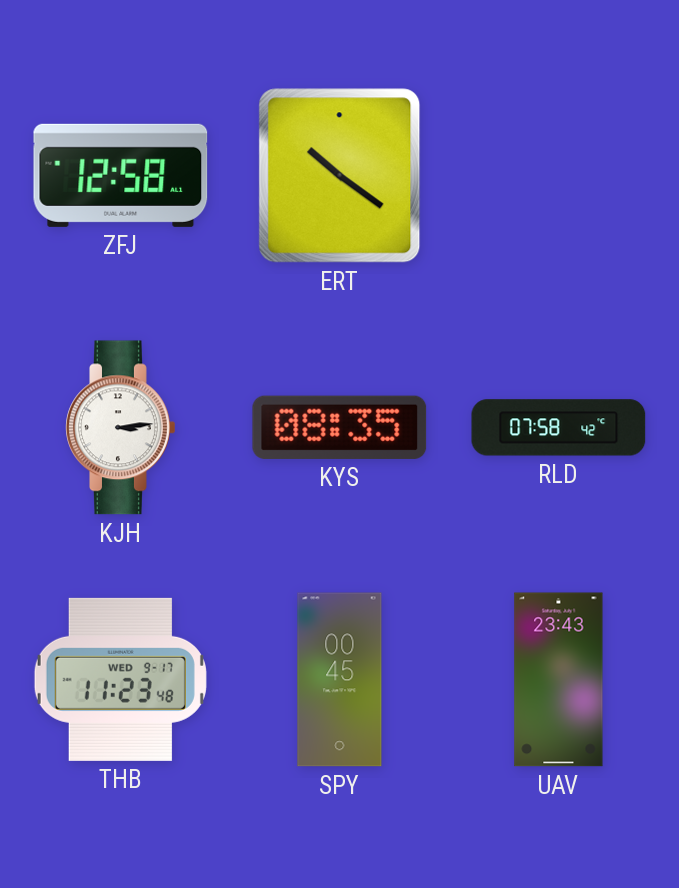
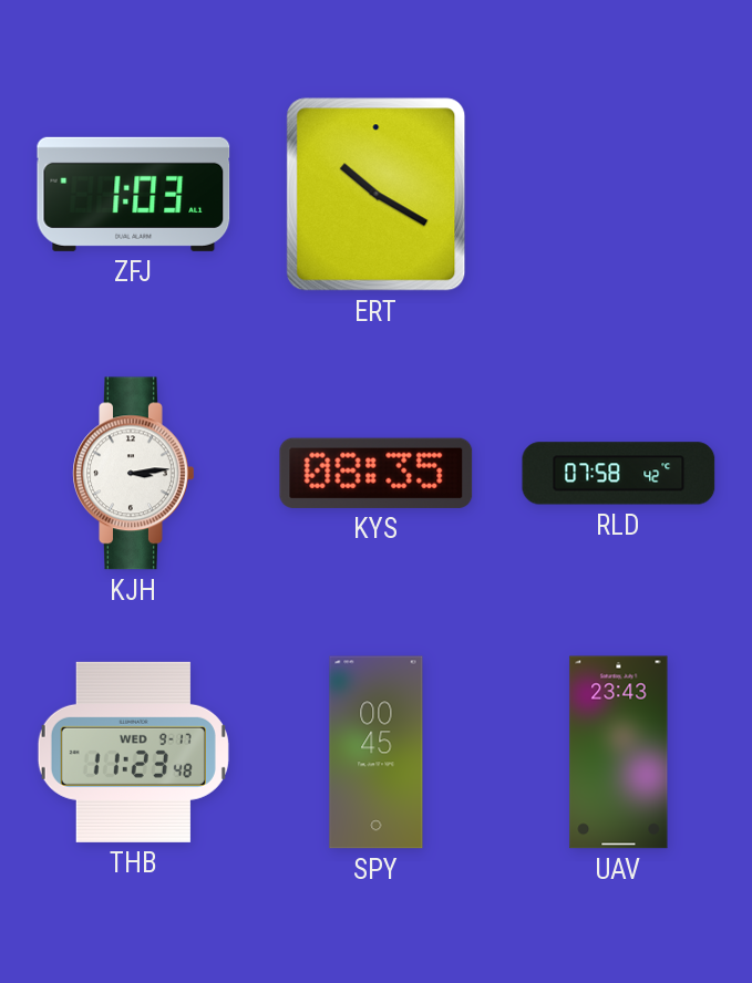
ZFJ: 12:58 -> 1:03
ERT: 10:21 -> 10:20
